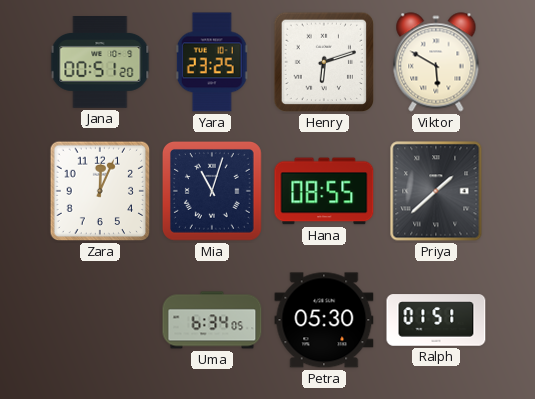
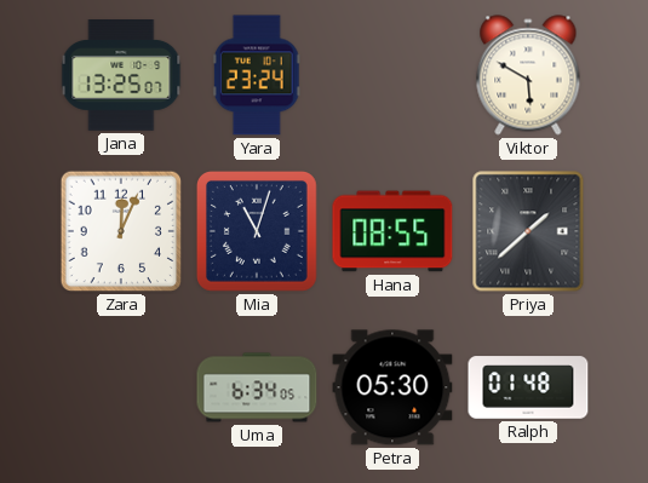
Jana: 00:51 -> 13:25
Yara: 23:25 -> 23:24
Henry: 6:12 -> none
Ralph: 01:51 -> 01:48
